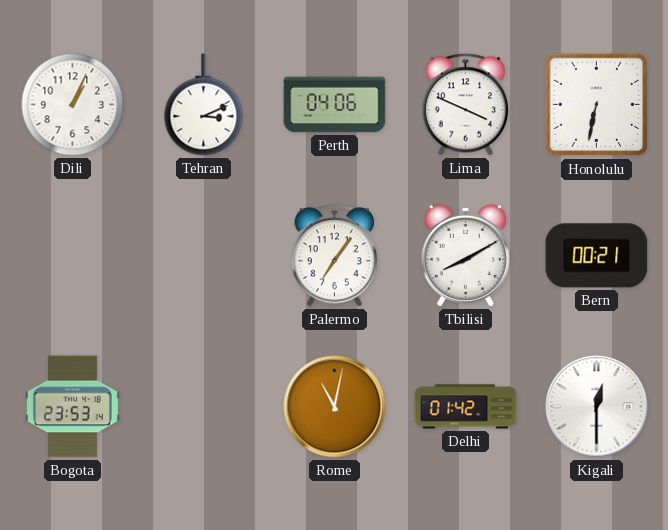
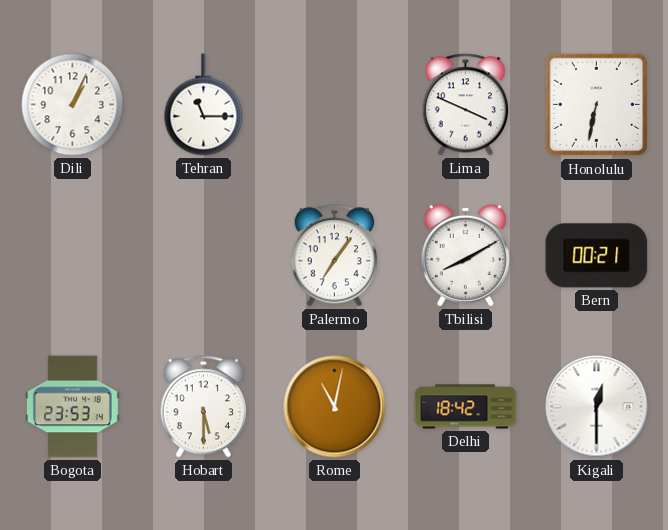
Tehran: 3:11 -> 11:15
Perth: 04:06 -> none
Hobart: none -> 5:30
Delhi: 01:42 -> 18:42
